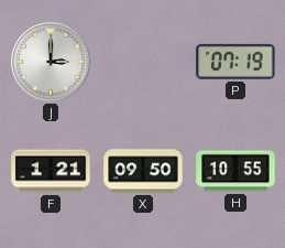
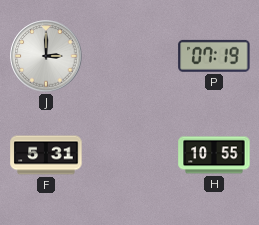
F: 1:21 -> 5:31
X: 09:50 -> none
